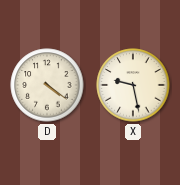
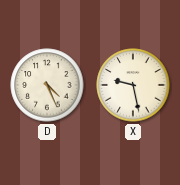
D: 4:21 -> 4:26
